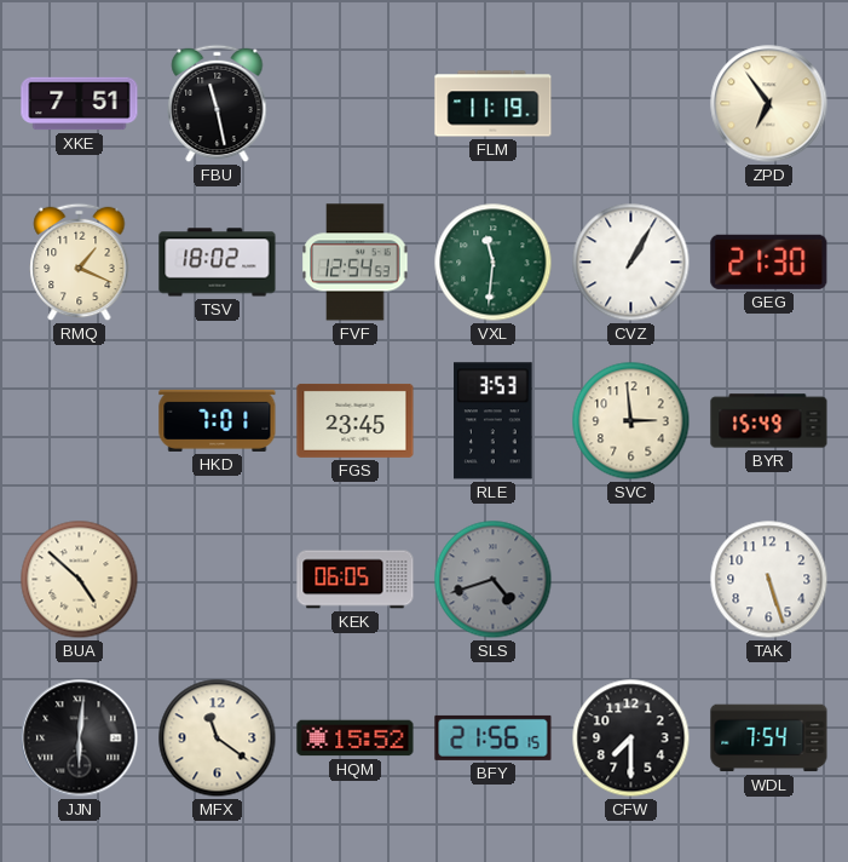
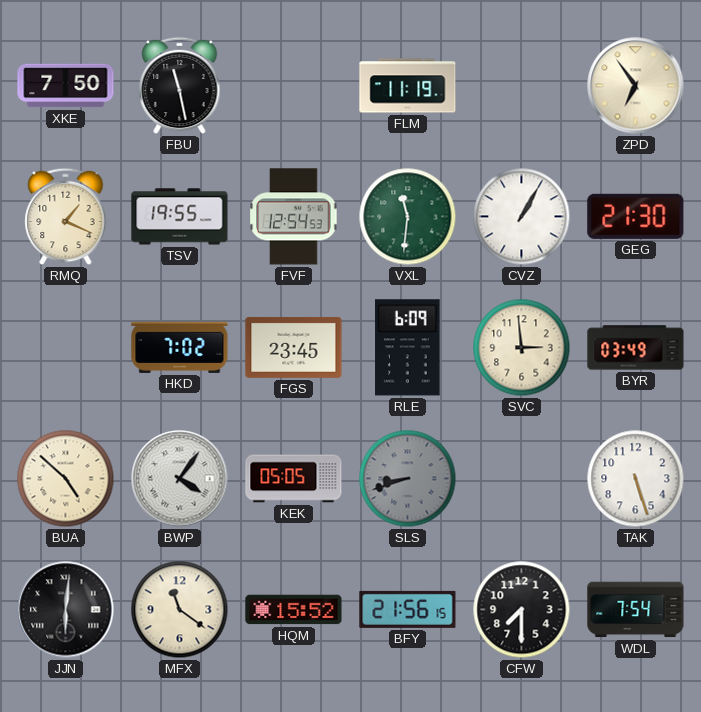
XKE: 7:51 -> 7:50
TSV: 18:02 -> 19:55
HKD: 7:01 -> 7:02
RLE: 3:53 -> 6:09
BYR: 15:49 -> 03:49
BWP: none -> 4:06
KEK: 06:05 -> 05:05
SLS: 4:42 -> 8:42
